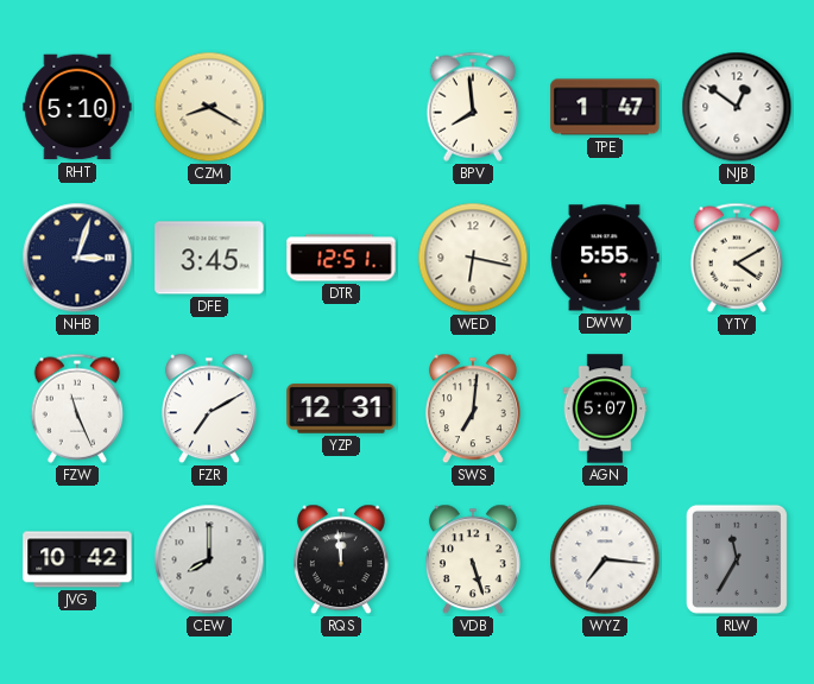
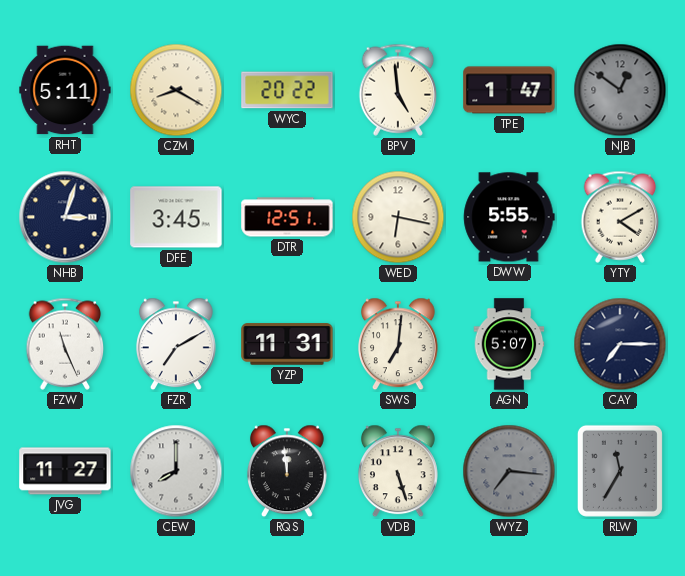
RHT: 5:10 -> 5:11
WYC: none -> 20:22
BPV: 7:59 -> 4:59
NJB dial: white -> grey
YZP: 12:31 -> 11:31
CAY: none -> 7:15
JVG: 10:42 -> 11:27
WYZ dial: white -> grey
